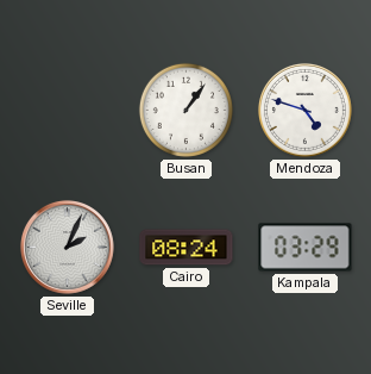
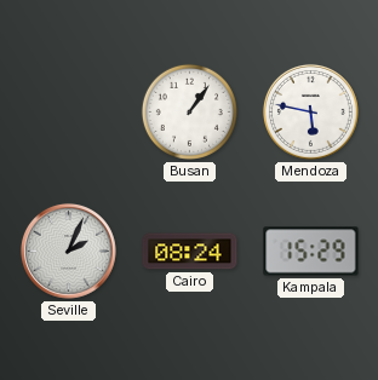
Mendoza: 4:48 -> 5:47
Kampala: 03:29 -> 15:29
